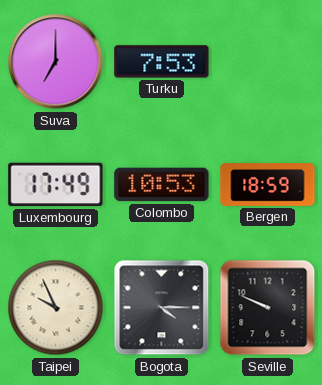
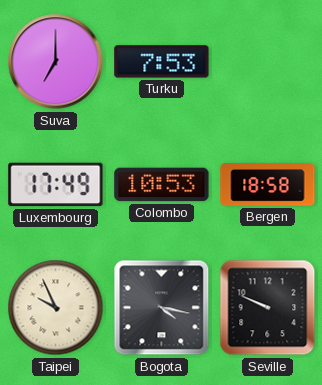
Bergen: 18:59 -> 18:58
Bogota: 4:15 -> 4:17
